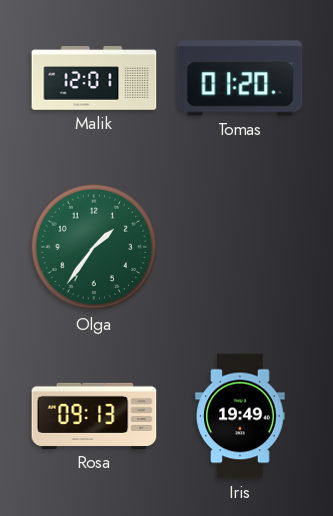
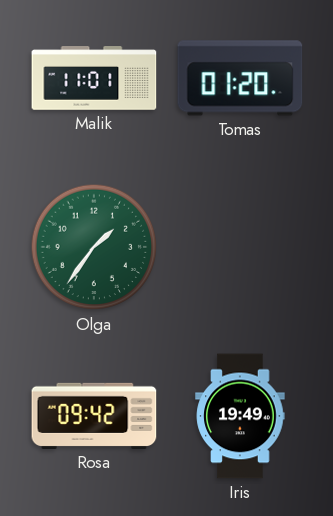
Malik: 12:01 -> 11:01
Rosa: 09:13 -> 09:42
